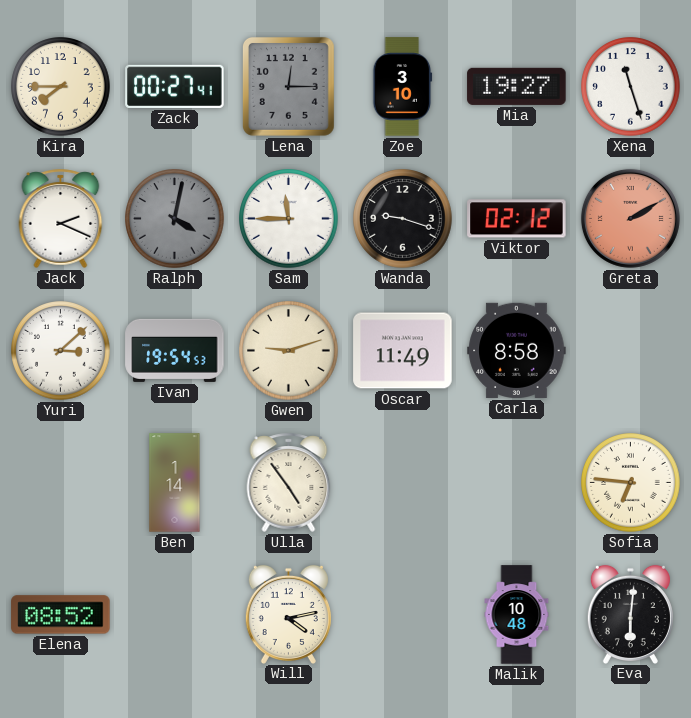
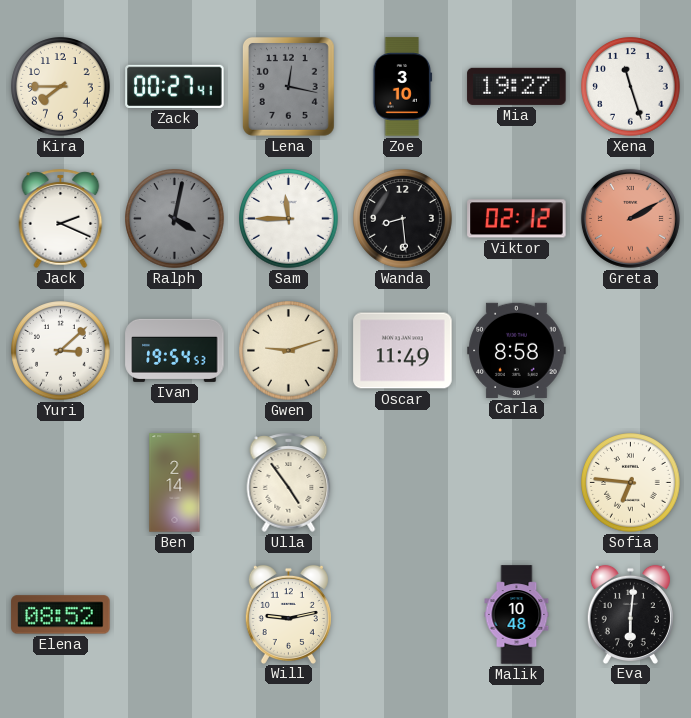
Lena: 12:15 -> 12:17
Wanda: 9:18 -> 8:29
Ben: 1:14 -> 2:14
Will: 4:13 -> 9:13
